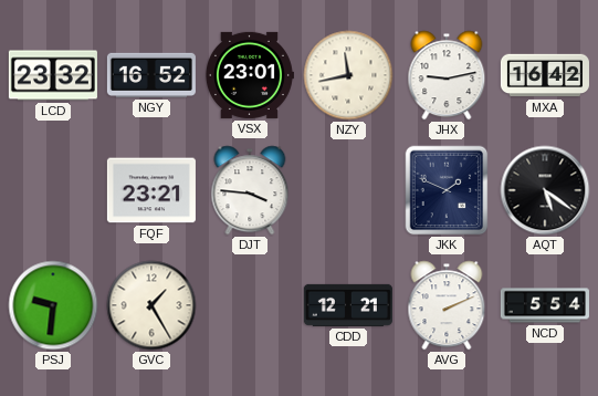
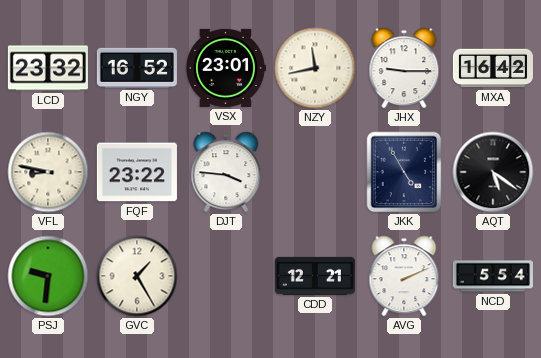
JHX: 9:13 -> 9:15
VFL: none -> 8:47
FQF: 23:21 -> 23:22
JKK: 1:49 -> 4:55
